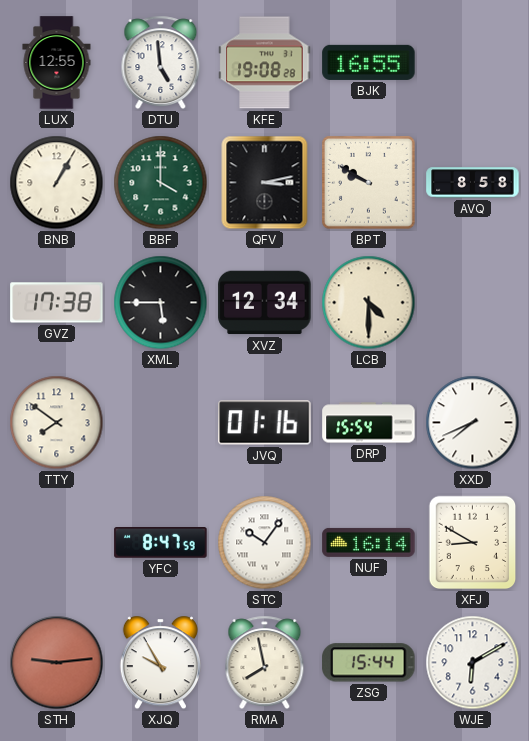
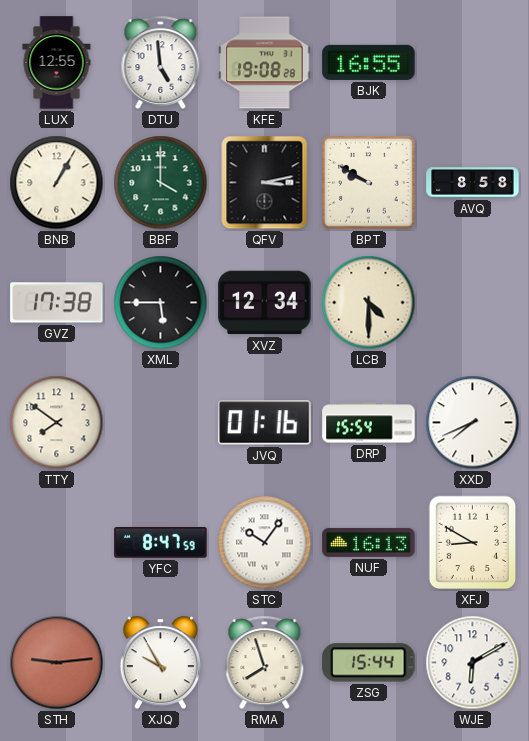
NUF: 16:14 -> 16:13
RMA: 7:58 -> 7:57
